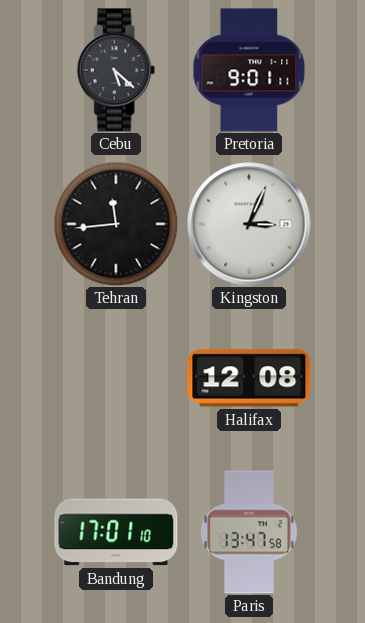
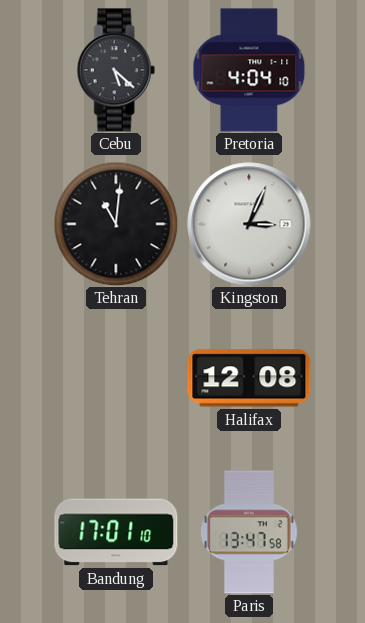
Pretoria: 9:01 -> 4:04
Tehran: 11:44 -> 11:01
